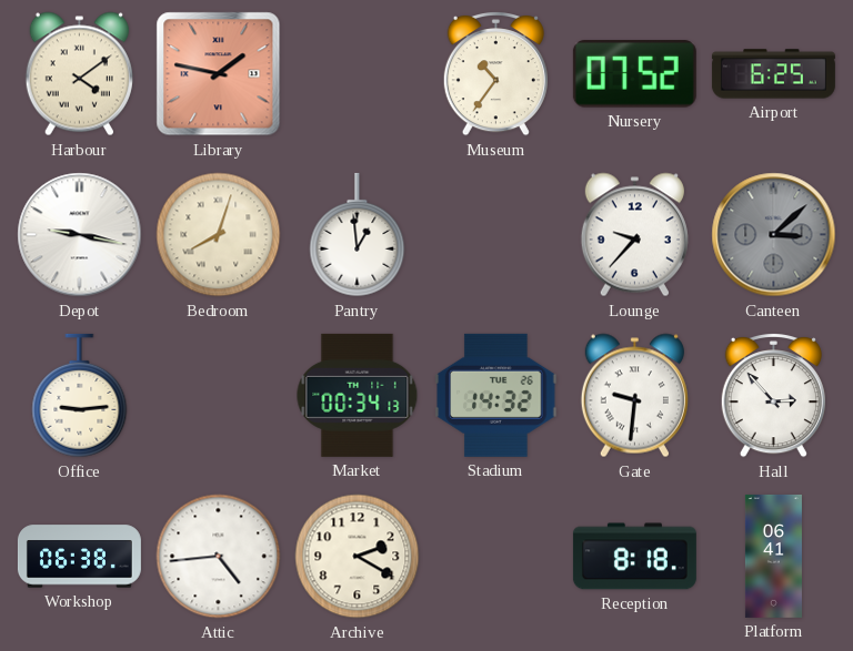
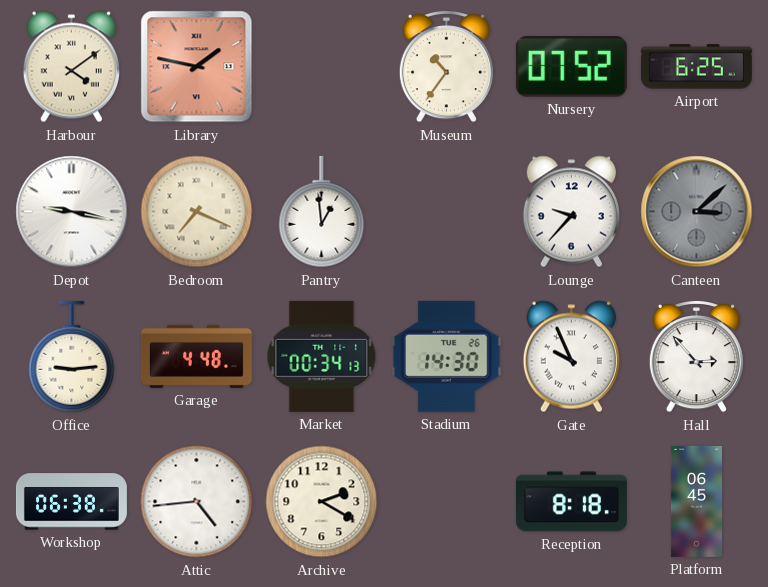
Bedroom: 8:03 -> 7:19
Garage: none -> 4:48
Stadium: 14:32 -> 14:30
Gate: 9:31 -> 9:56
Platform: 06:41 -> 06:45
